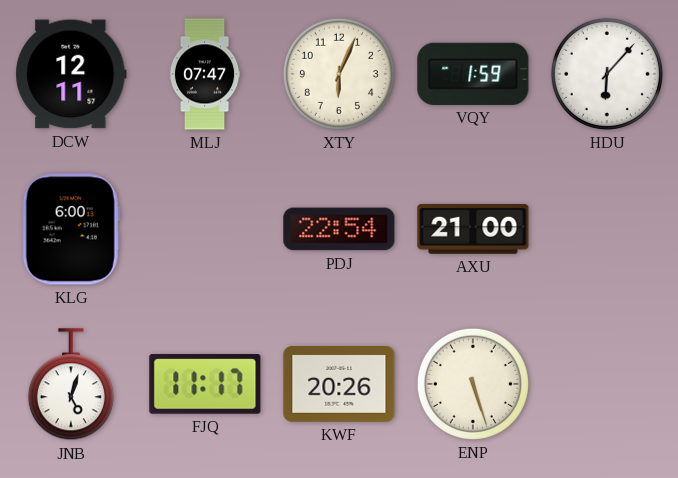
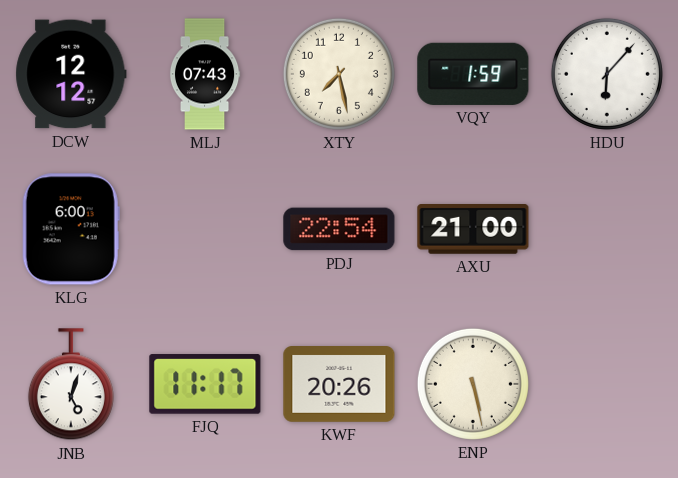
DCW: 12:11 -> 12:12
MLJ: 07:47 -> 07:43
XTY: 6:04 -> 7:28
ENP: 5:27 -> 5:28
